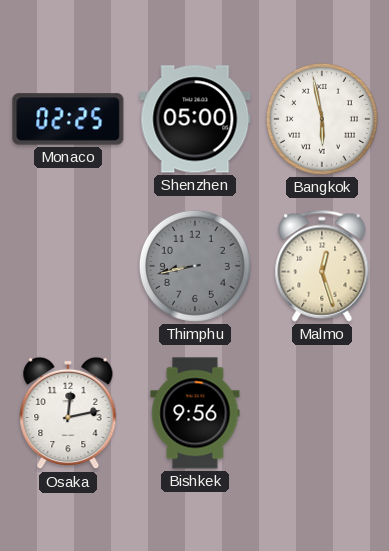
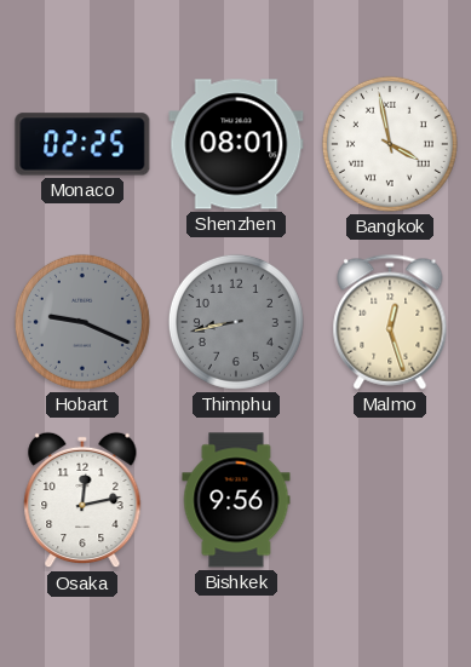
Shenzhen: 05:00 -> 08:01
Bangkok: 5:58 -> 3:58
Hobart: none -> 9:19
